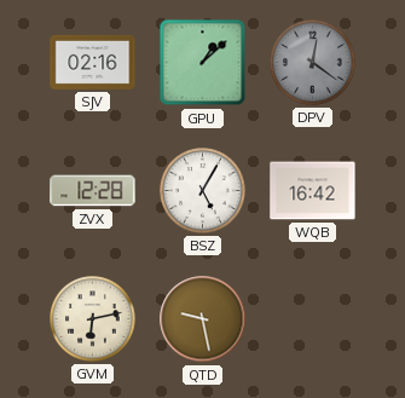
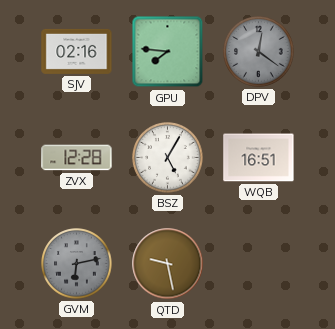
GPU: 1:08 -> 7:46
WQB: 16:42 -> 16:51
GVM dial: cream -> grey
